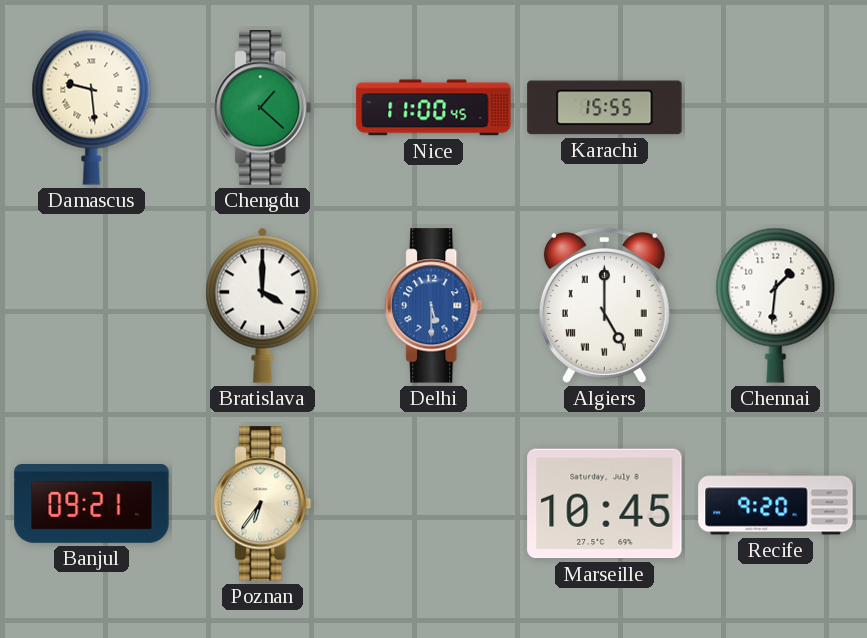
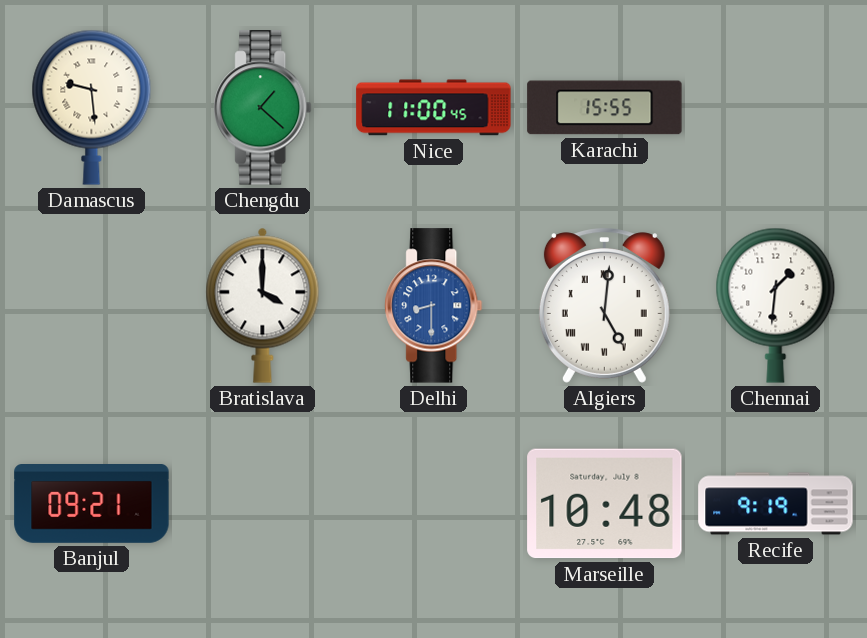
Delhi: 5:30 -> 8:30
Algiers: 5:00 -> 5:01
Poznan: 6:36 -> none
Marseille: 10:45 -> 10:48
Recife: 9:20 -> 9:19
